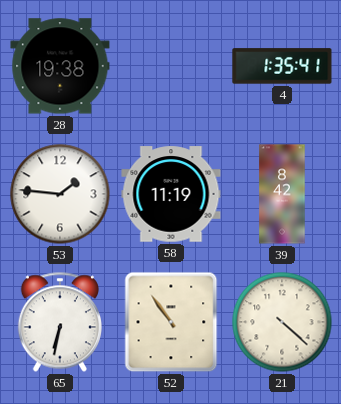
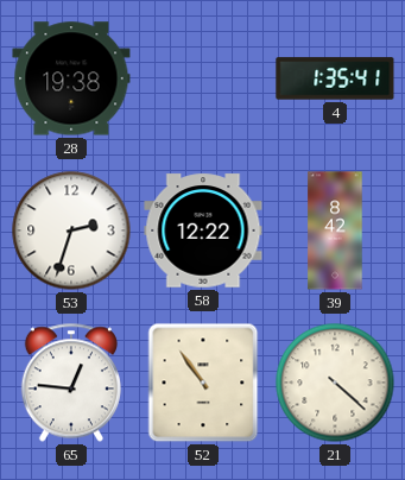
53: 1:46 -> 2:33
58: 11:19 -> 12:22
65: 6:32 -> 12:46
